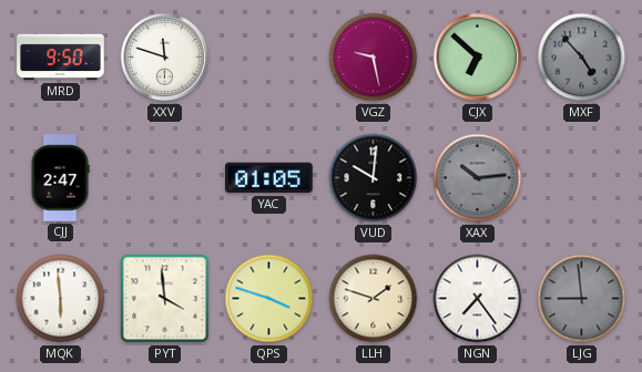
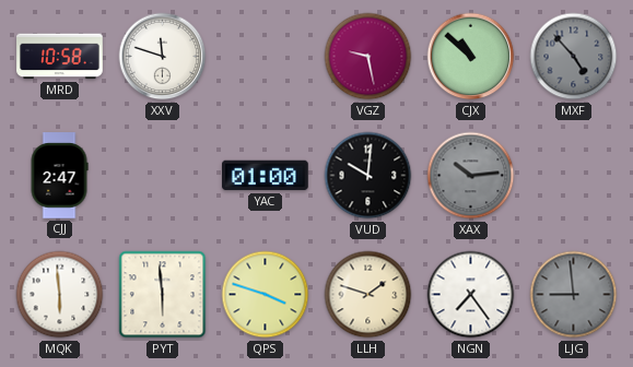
MRD: 9:50 -> 10:58
CJX: 6:52 -> 10:52
YAC: 01:05 -> 01:00
PYT: 3:59 -> 5:59
